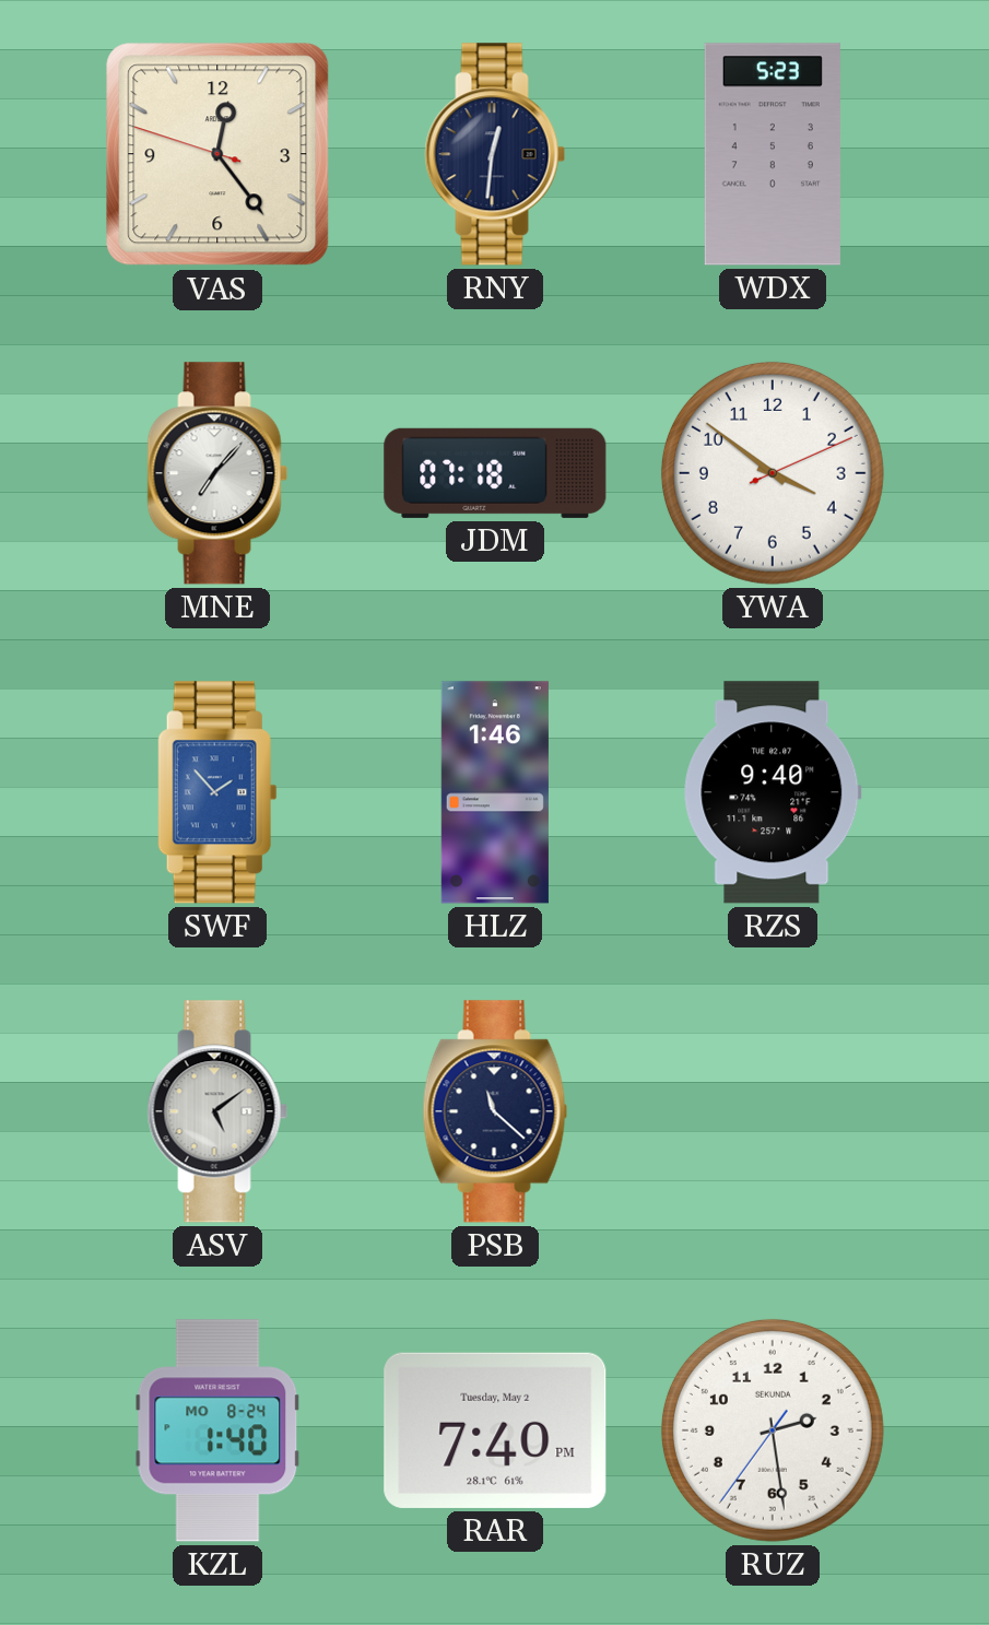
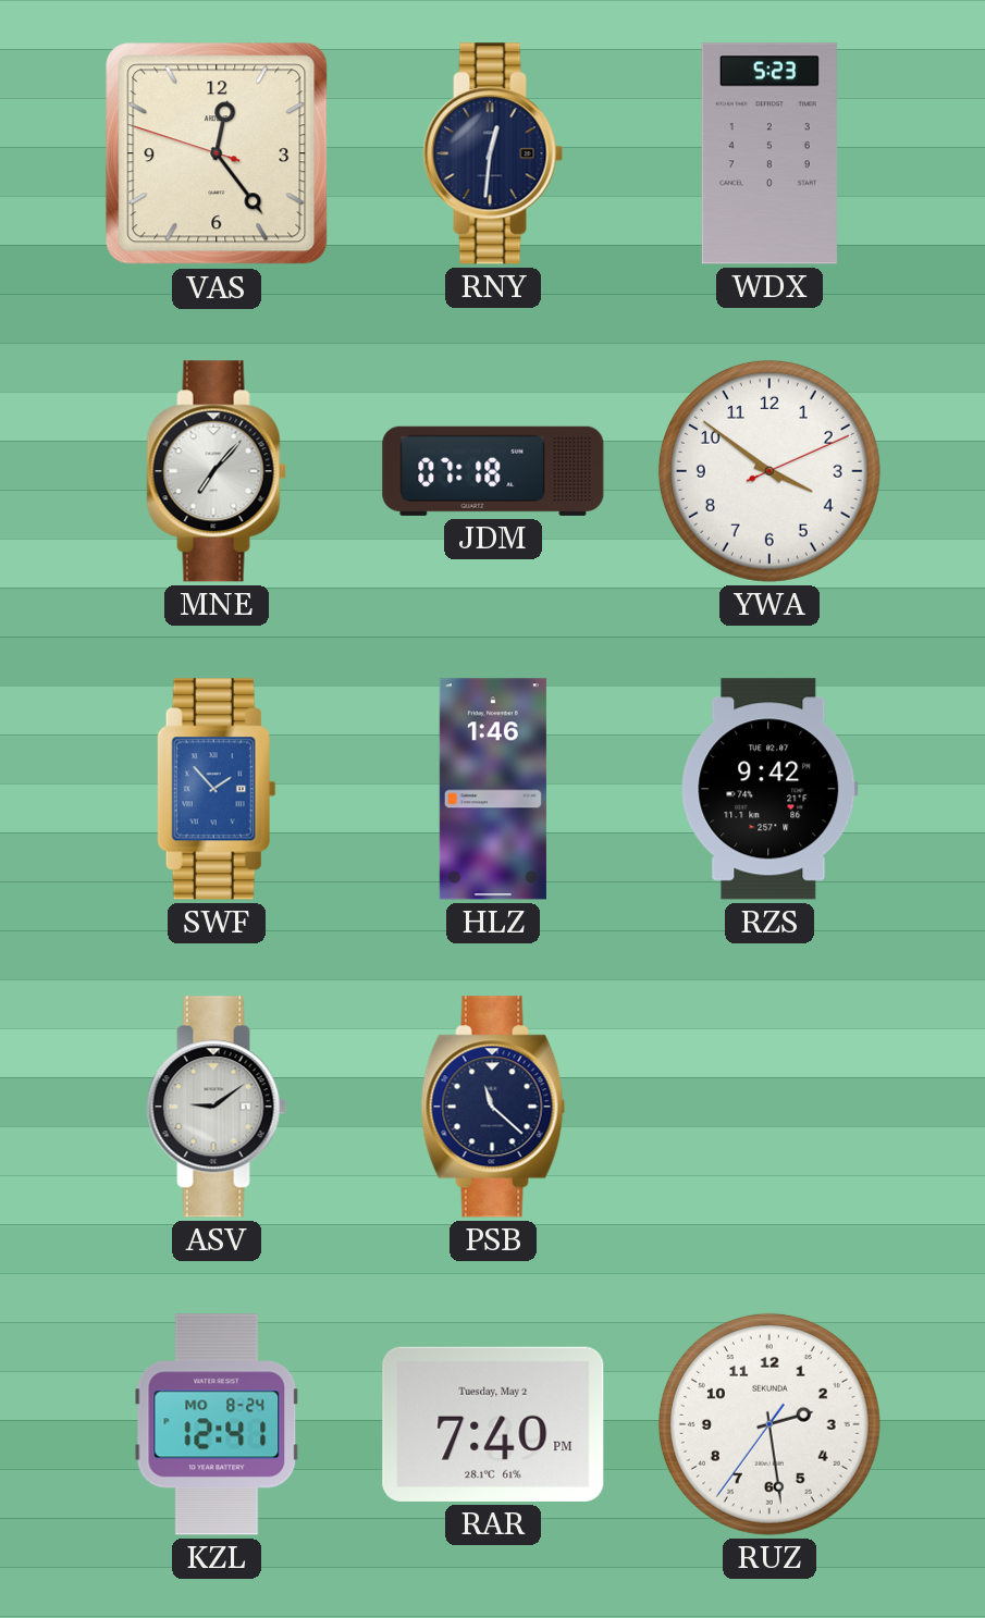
RZS: 9:40 -> 9:42
ASV: 5:09 -> 9:09
KZL: 1:40 -> 12:41
